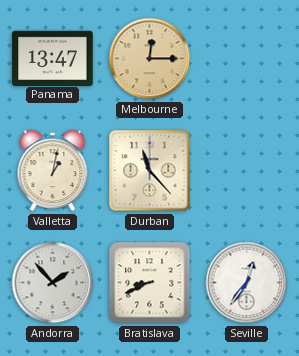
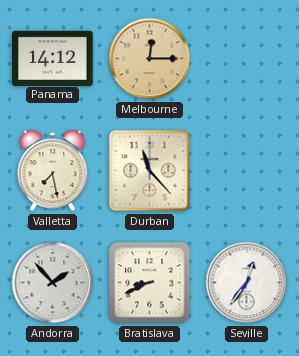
Panama: 13:47 -> 14:12
Valletta: 1:02 -> 7:28
